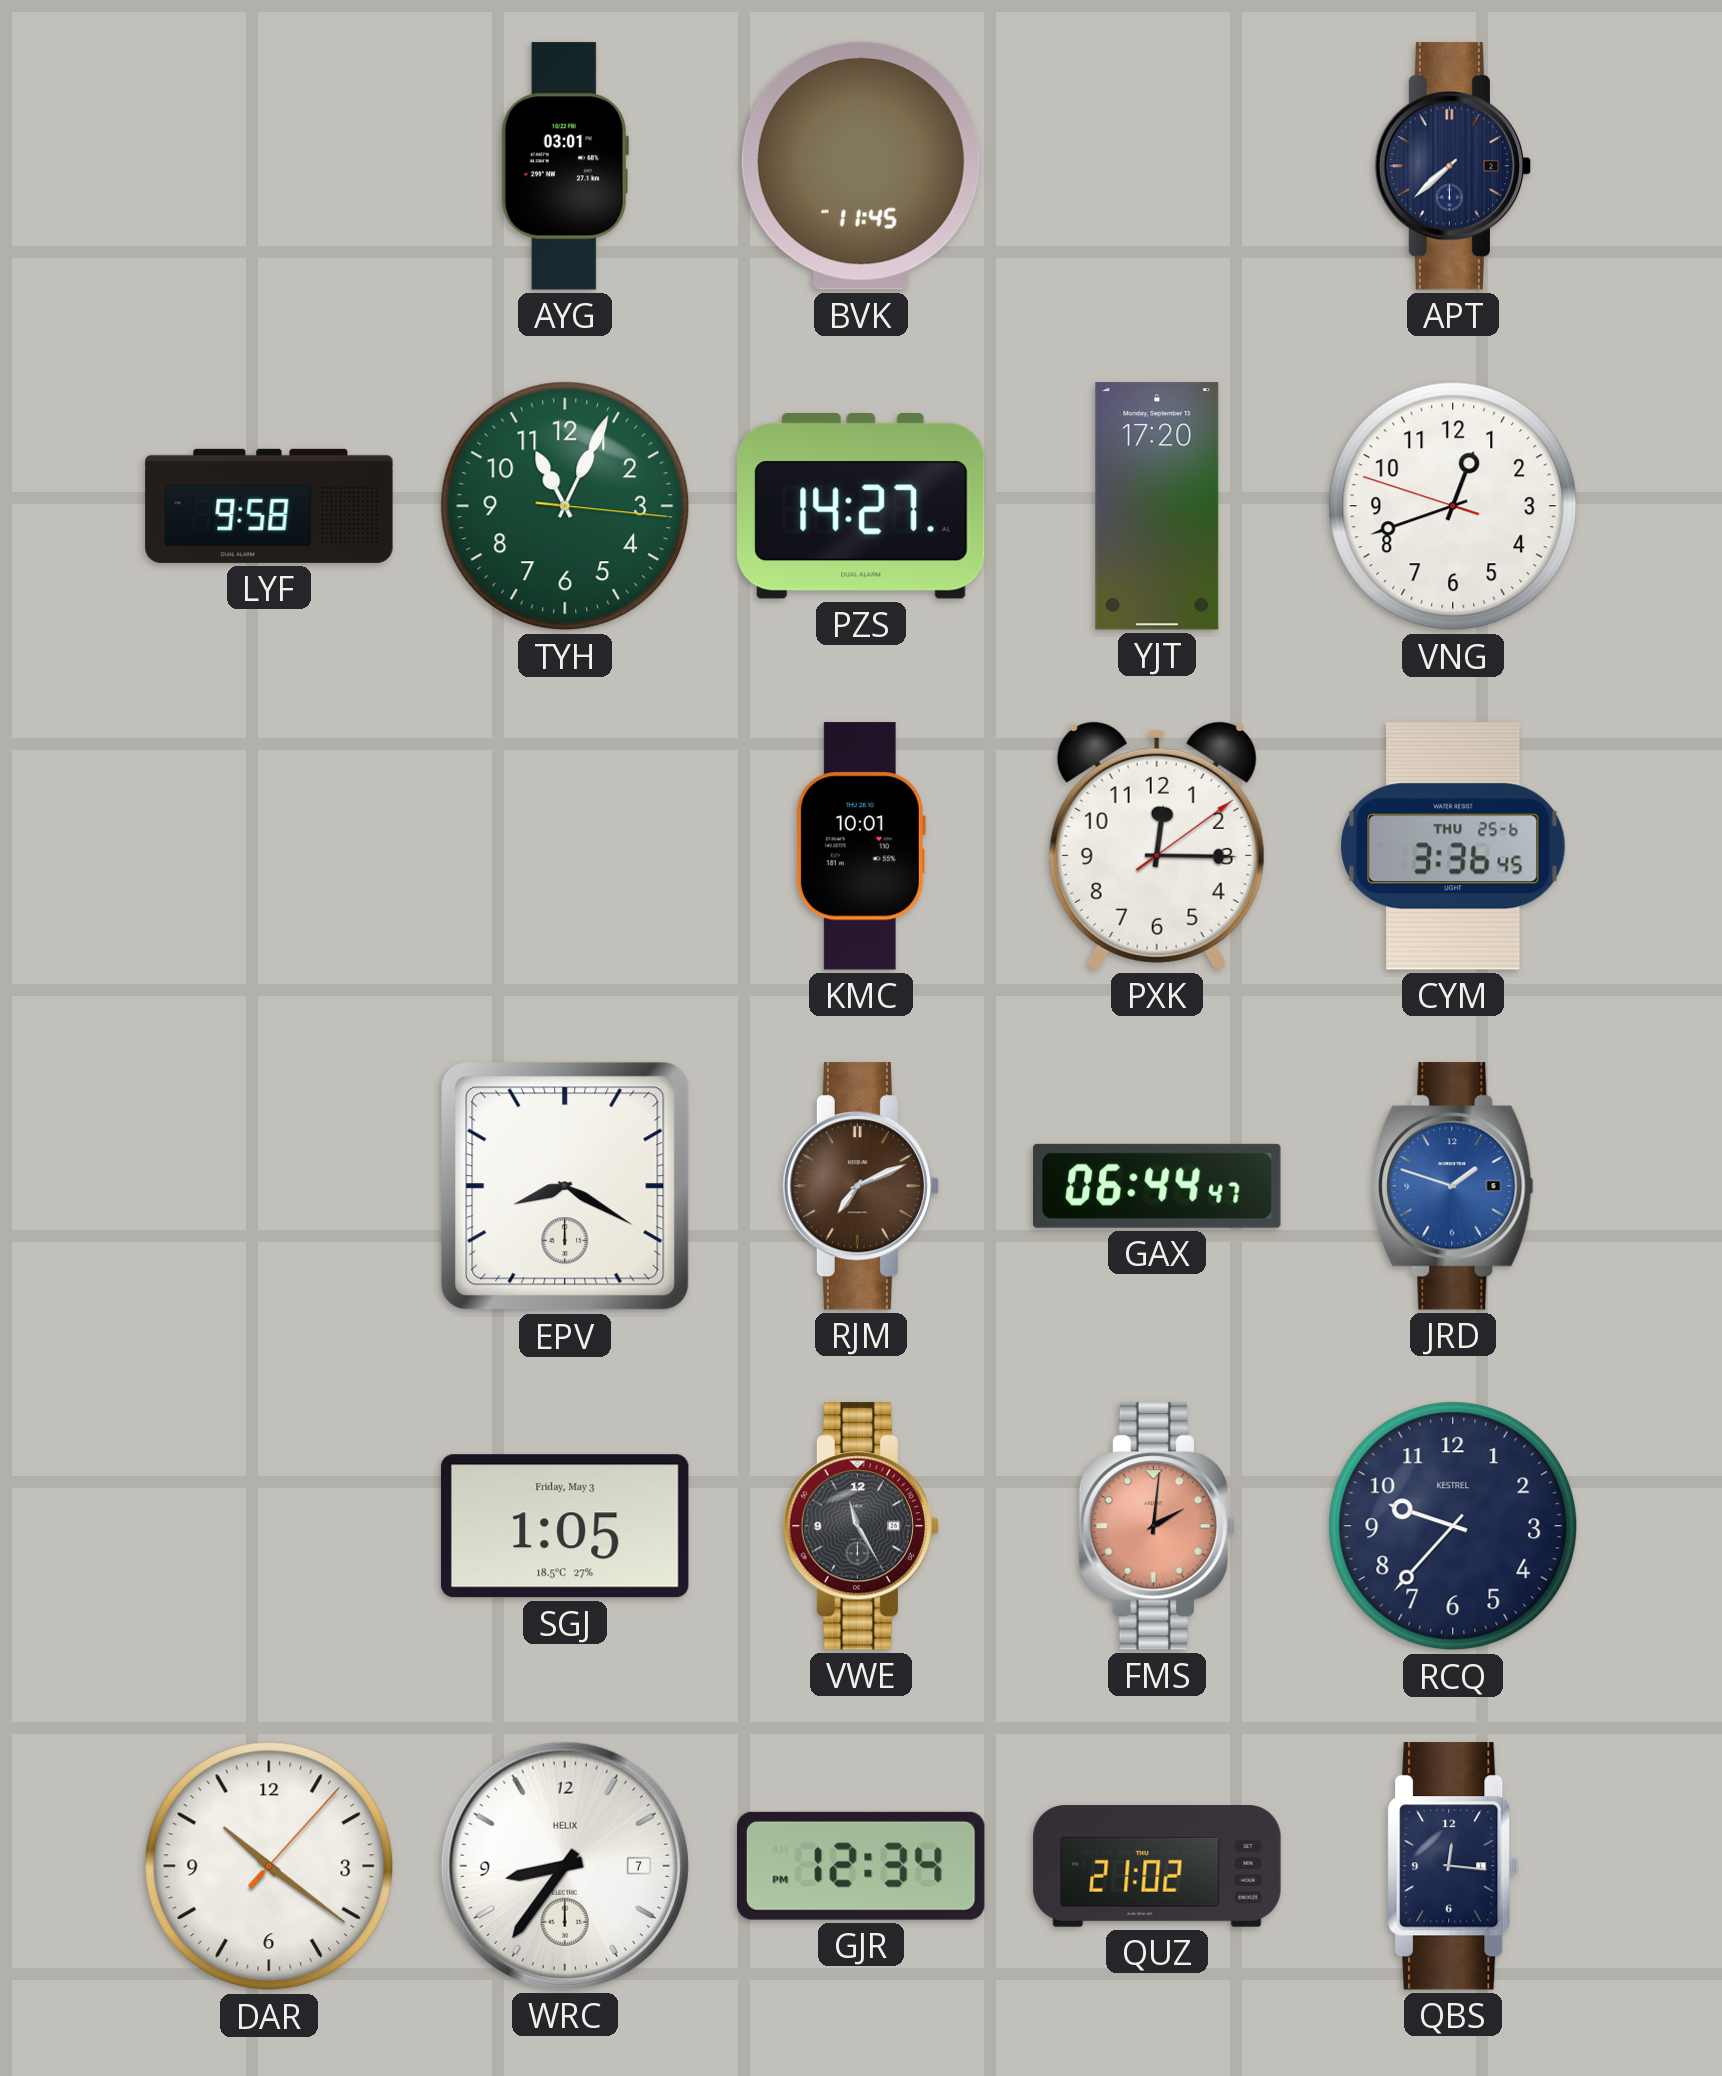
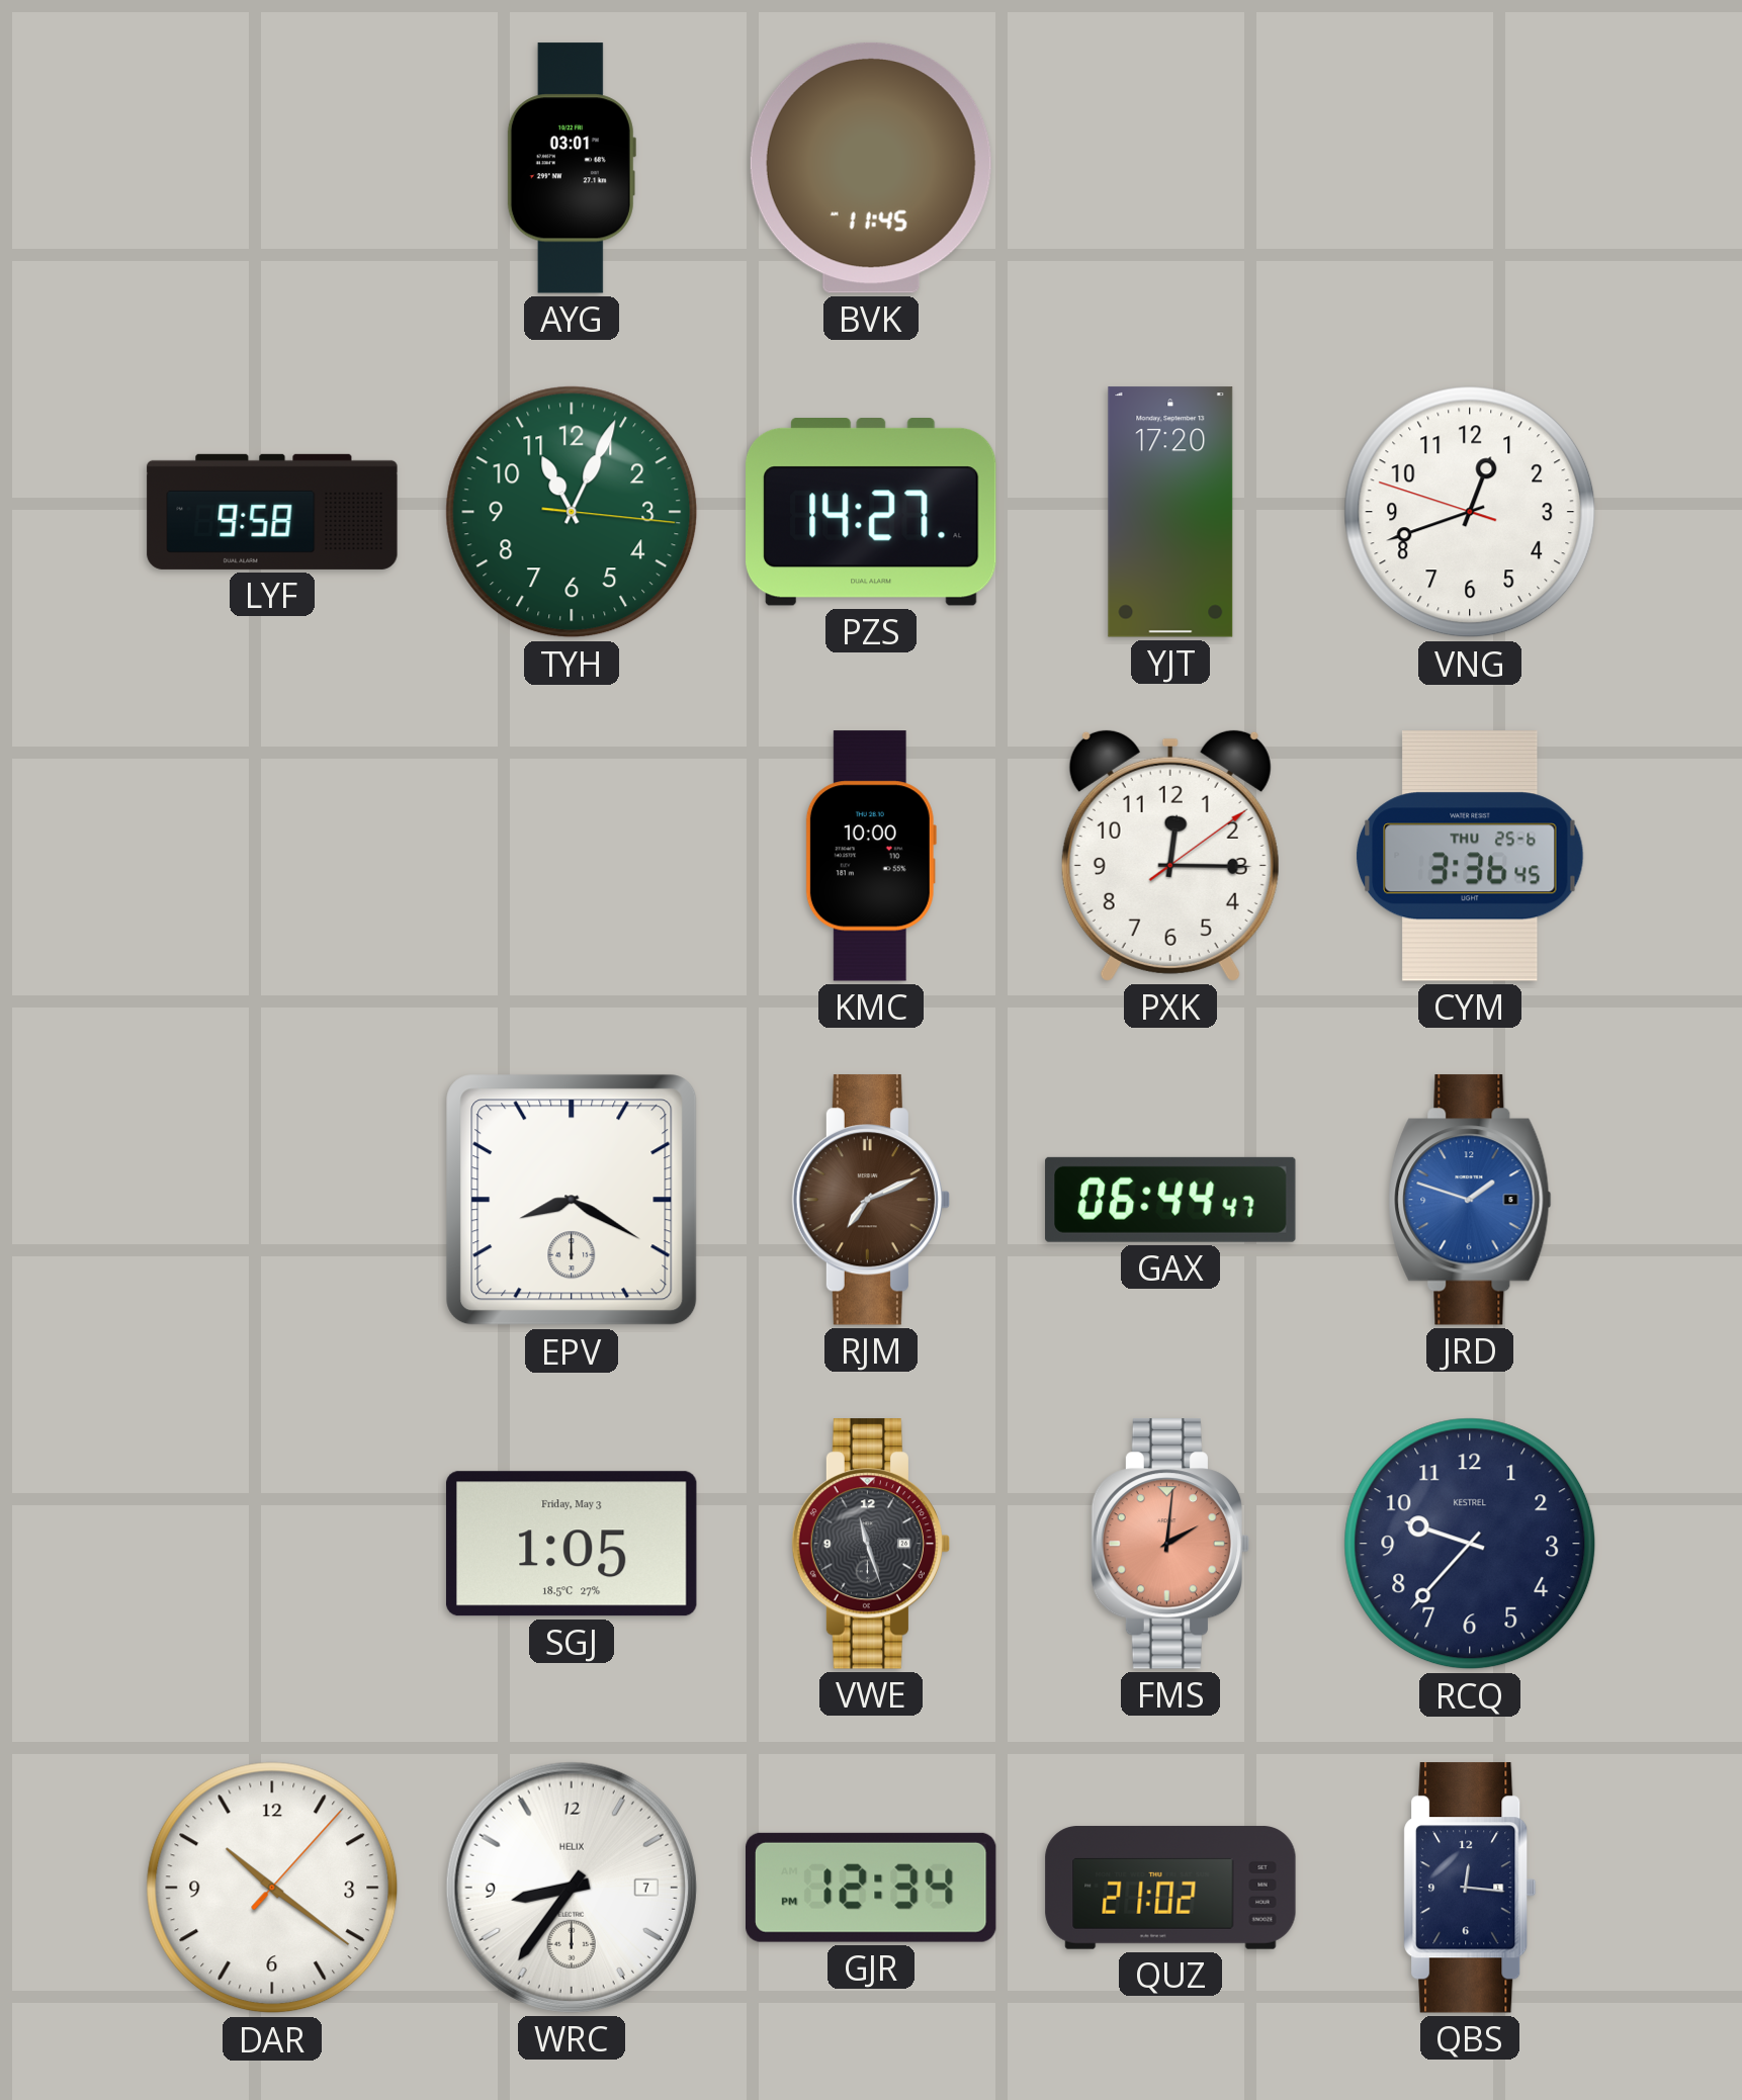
APT: 7:38 -> none
KMC: 10:01 -> 10:00
VWE: 11:25 -> 11:27
